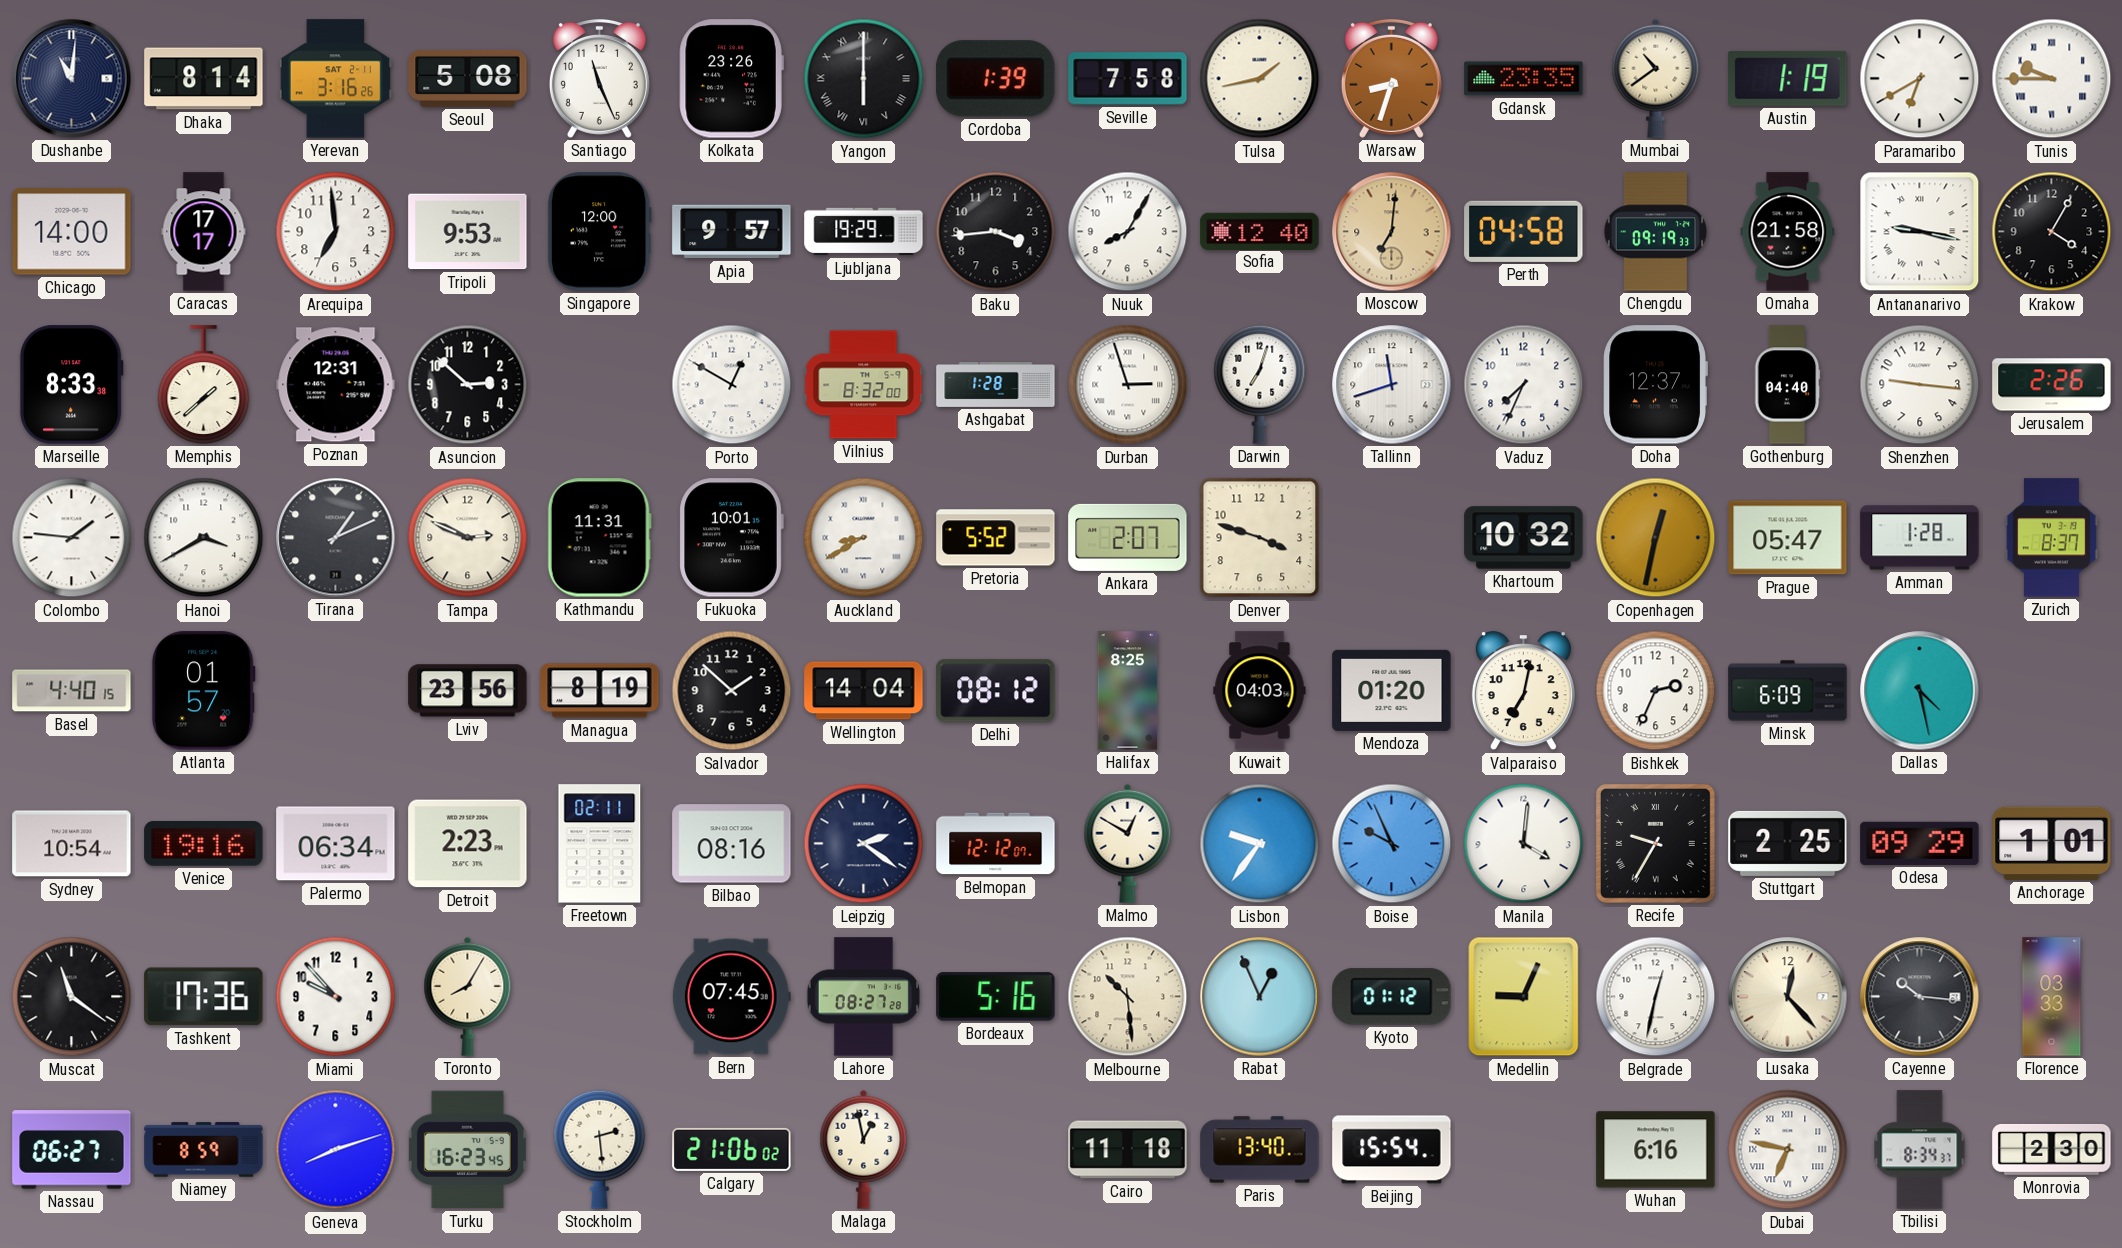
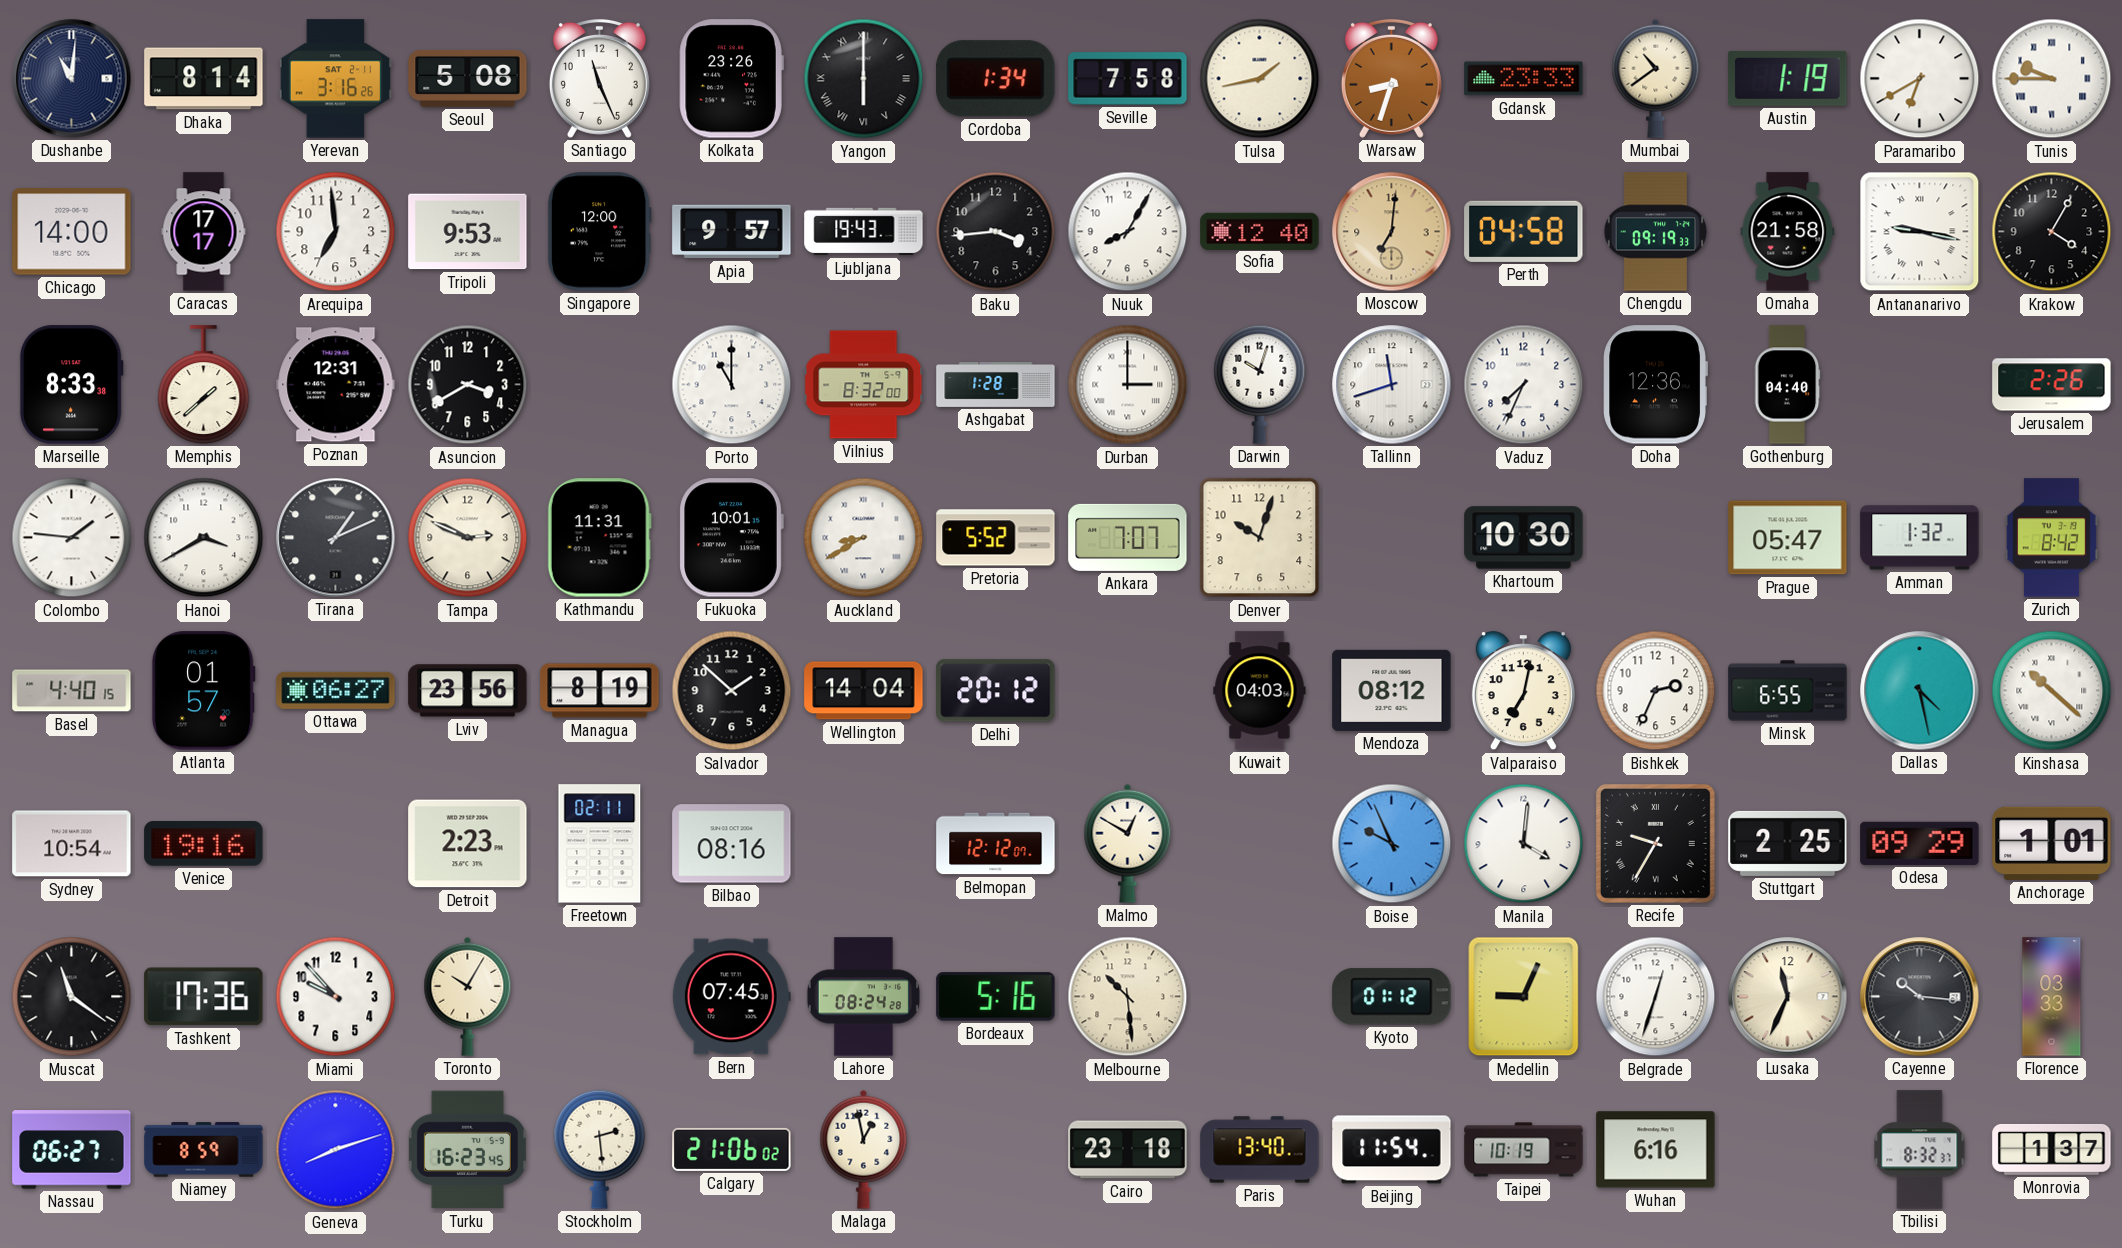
Cordoba: 1:39 -> 1:34
Gdansk: 23:35 -> 23:33
Ljubljana: 19:29 -> 19:43
Asuncion: 2:52 -> 3:40
Porto: 12:50 -> 11:00
Durban: 2:57 -> 3:00
Darwin: 7:03 -> 10:03
Doha: 12:37 -> 12:36
Shenzhen: 9:16 -> none
Ankara: 2:07 -> 7:07
Denver: 3:48 -> 10:03
Khartoum: 10:32 -> 10:30
Copenhagen: 12:32 -> none
Amman: 1:28 -> 1:32
Zurich: 8:37 -> 8:42
Ottawa: none -> 06:27
Delhi: 08:12 -> 20:12
Halifax: 8:25 -> none
Mendoza: 01:20 -> 08:12
Minsk: 6:09 -> 6:55
Kinshasa: none -> 10:22
Palermo: 06:34 -> none
Leipzig: 2:21 -> none
Lisbon: 9:36 -> none
Toronto: 8:05 -> 10:05
Lahore: 08:27 -> 08:24
Rabat: 12:56 -> none
Belgrade: 12:32 -> 12:33
Lusaka: 12:23 -> 11:34
Cairo: 11:18 -> 23:18
Beijing: 15:54 -> 11:54
Taipei: none -> 10:19
Dubai: 6:47 -> none
Tbilisi: 8:34 -> 8:32
Monrovia: 2:30 -> 1:37
